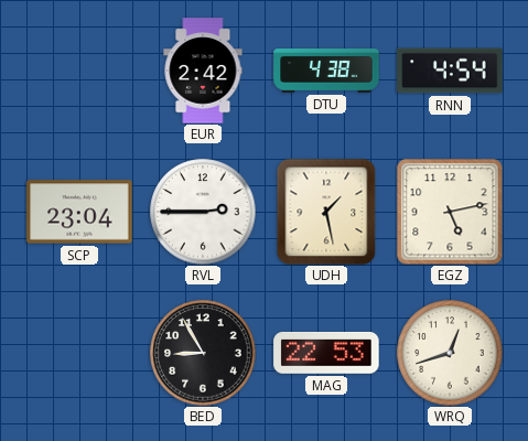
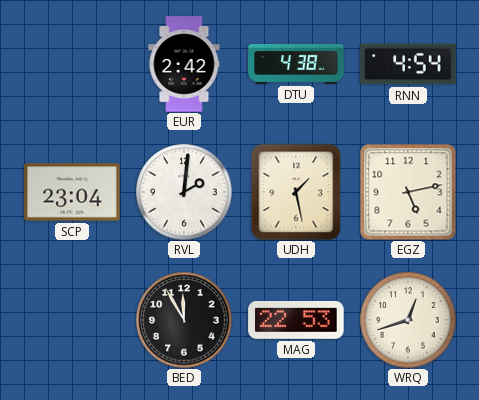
RVL: 2:45 -> 2:01
BED: 8:55 -> 11:55
